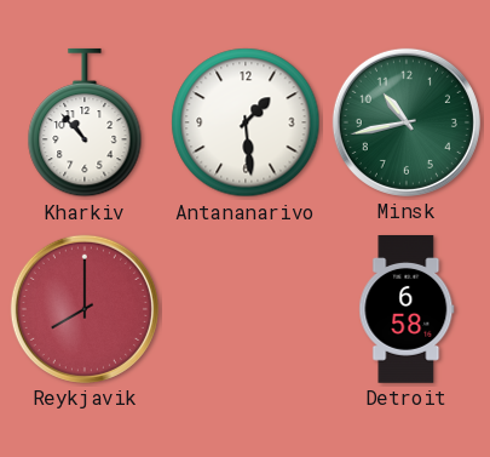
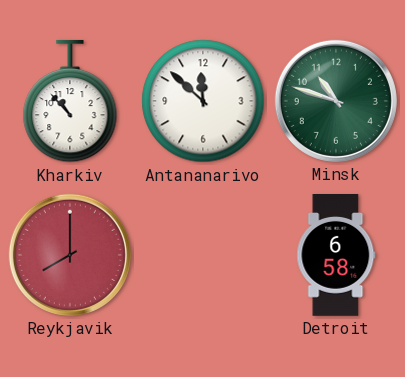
Antananarivo: 1:29 -> 11:52
Minsk: 10:43 -> 10:48
